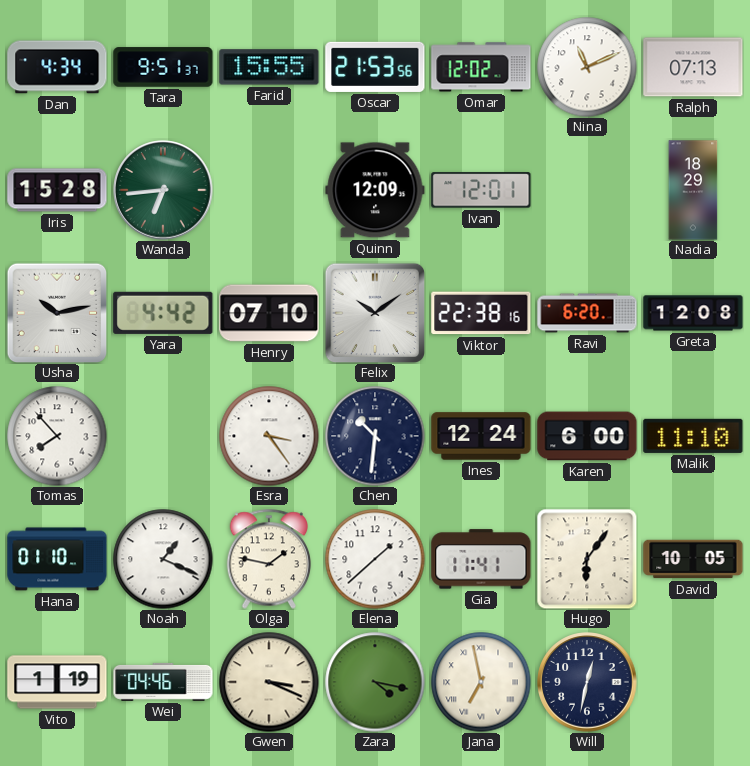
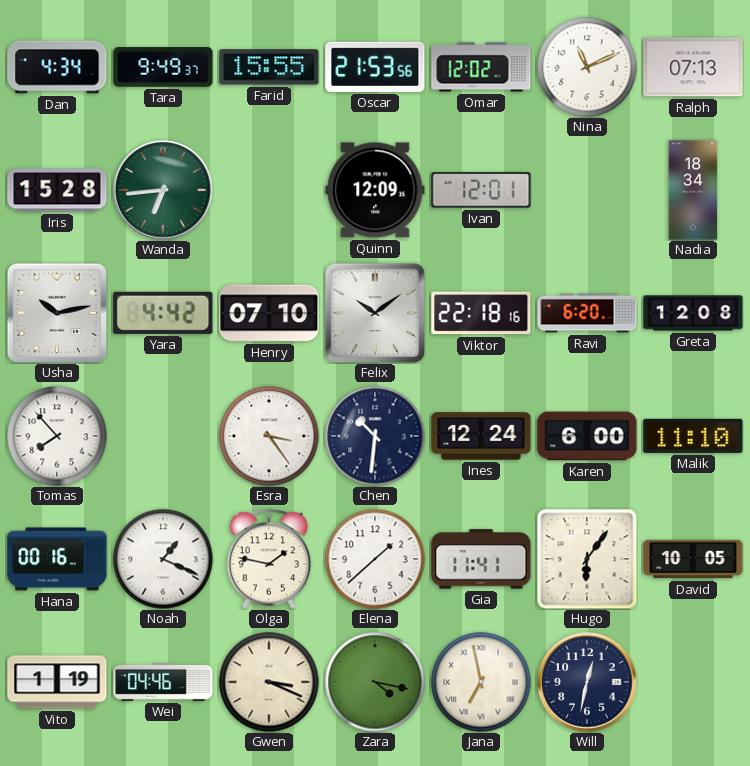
Tara: 9:51 -> 9:49
Nadia: 18:29 -> 18:34
Viktor: 22:38 -> 22:18
Hana: 01:10 -> 00:16
